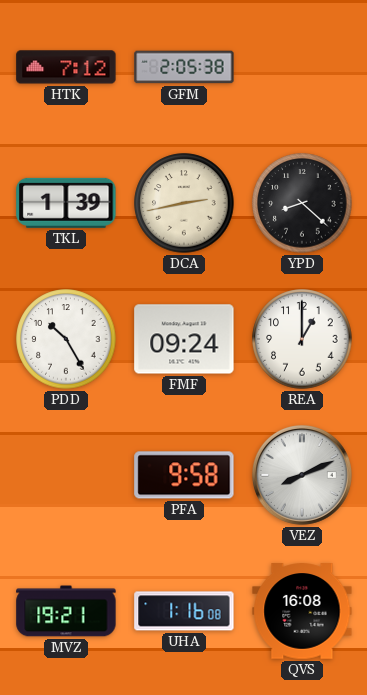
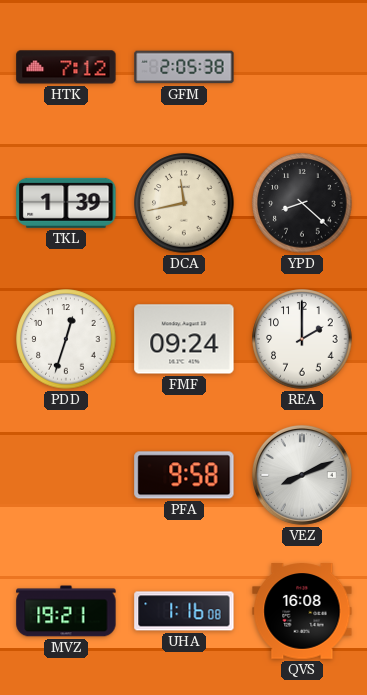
DCA: 2:43 -> 11:43
PDD: 10:25 -> 12:33
REA: 1:00 -> 2:00
